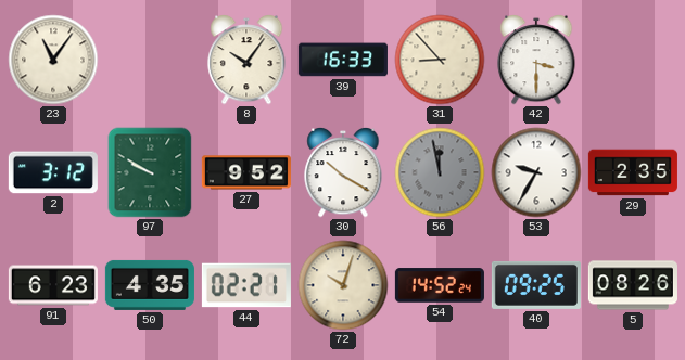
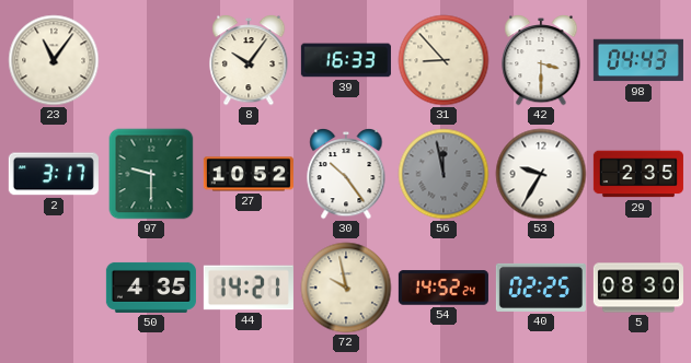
98: none -> 04:43
2: 3:12 -> 3:17
97: 9:50 -> 9:30
27: 9:52 -> 10:52
30: 10:20 -> 10:24
91: 6:23 -> none
44: 02:21 -> 14:21
72: 10:03 -> 9:58
40: 09:25 -> 02:25
5: 08:26 -> 08:30
